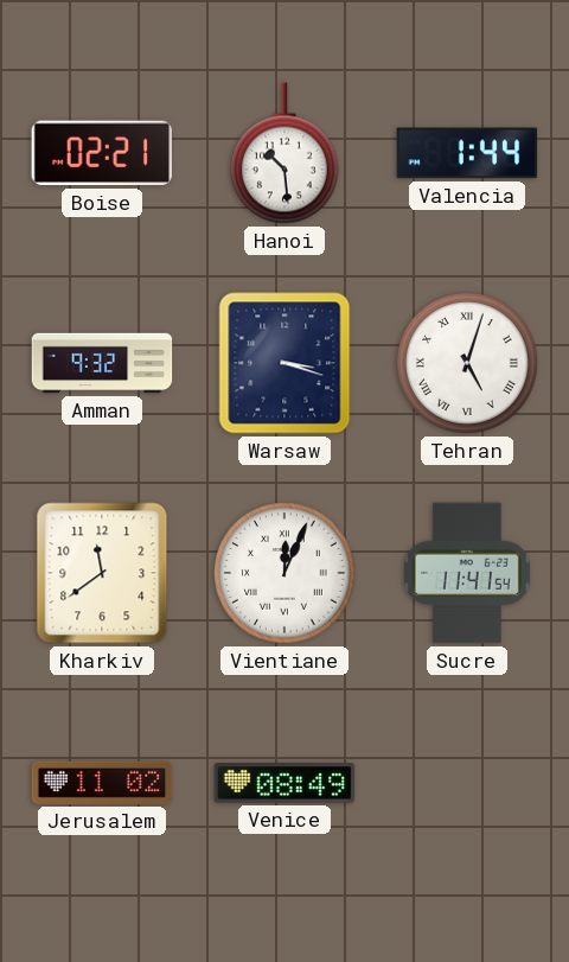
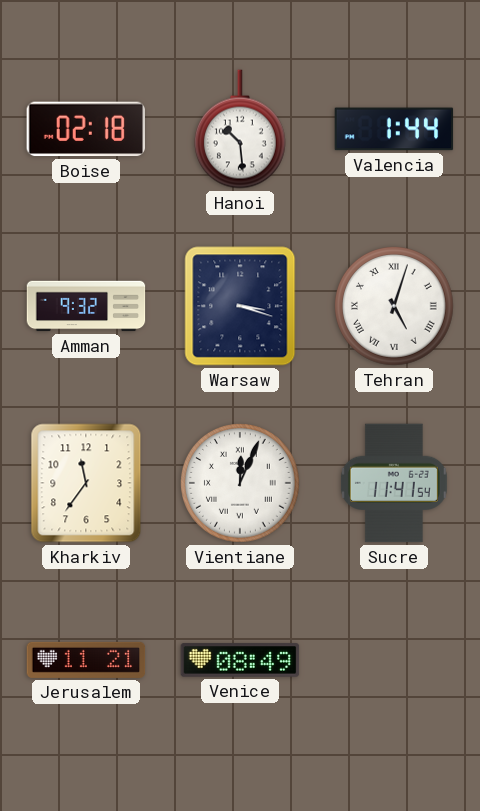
Boise: 02:21 -> 02:18
Kharkiv: 11:39 -> 11:36
Jerusalem: 11:02 -> 11:21
